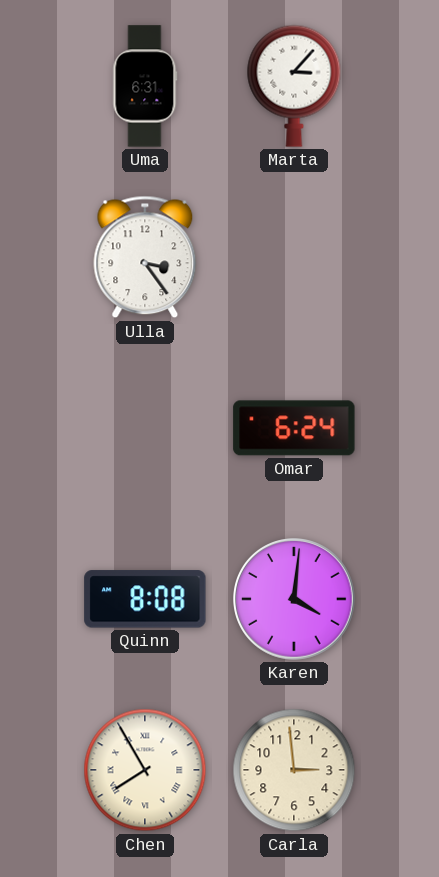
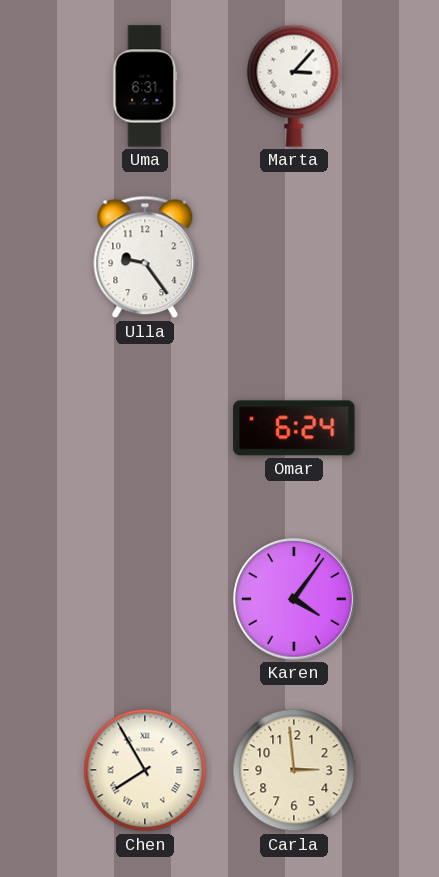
Ulla: 3:24 -> 9:24
Quinn: 8:08 -> none
Karen: 4:01 -> 4:06
